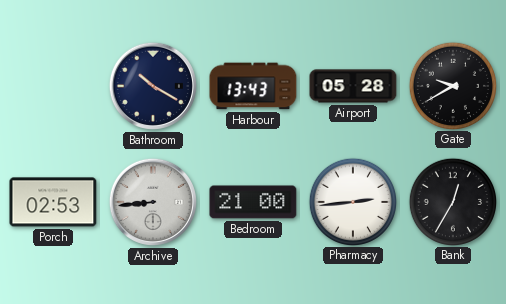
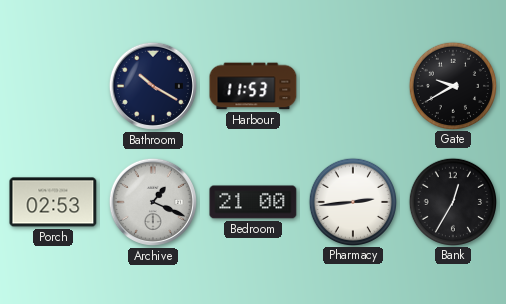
Harbour: 13:43 -> 11:53
Airport: 05:28 -> none
Archive: 8:44 -> 1:19
